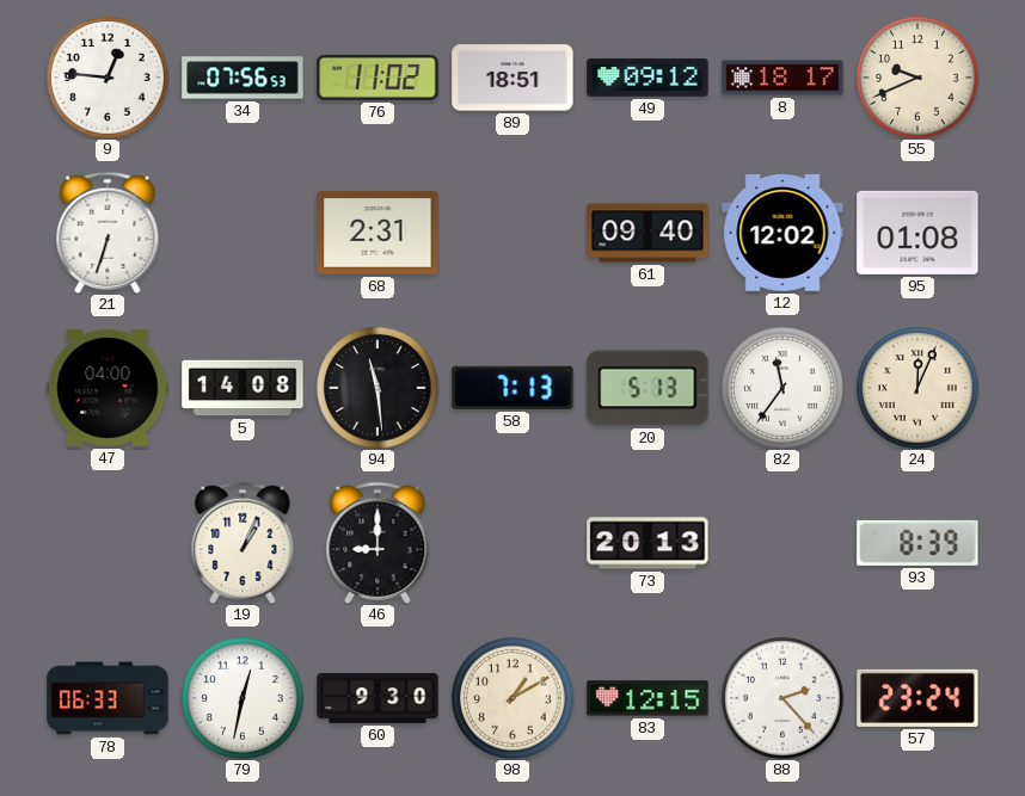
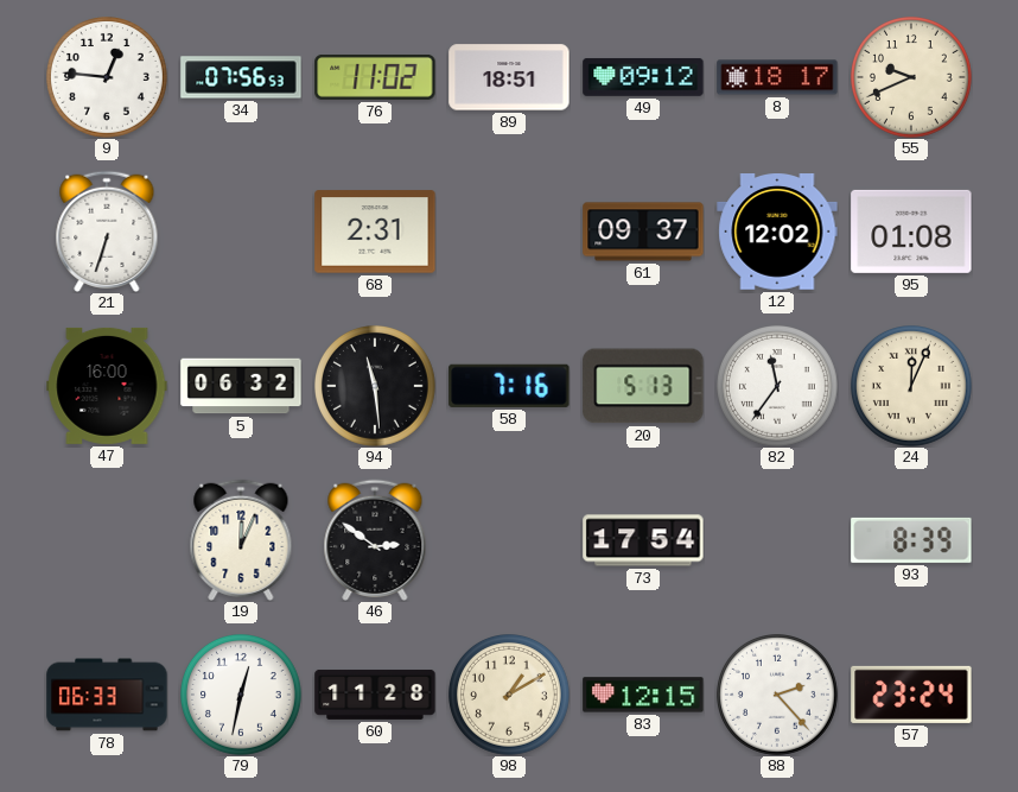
61: 09:40 -> 09:37
47: 04:00 -> 16:00
5: 14:08 -> 06:32
58: 7:13 -> 7:16
19: 1:04 -> 12:04
46: 9:00 -> 2:51
73: 20:13 -> 17:54
60: 9:30 -> 11:28
